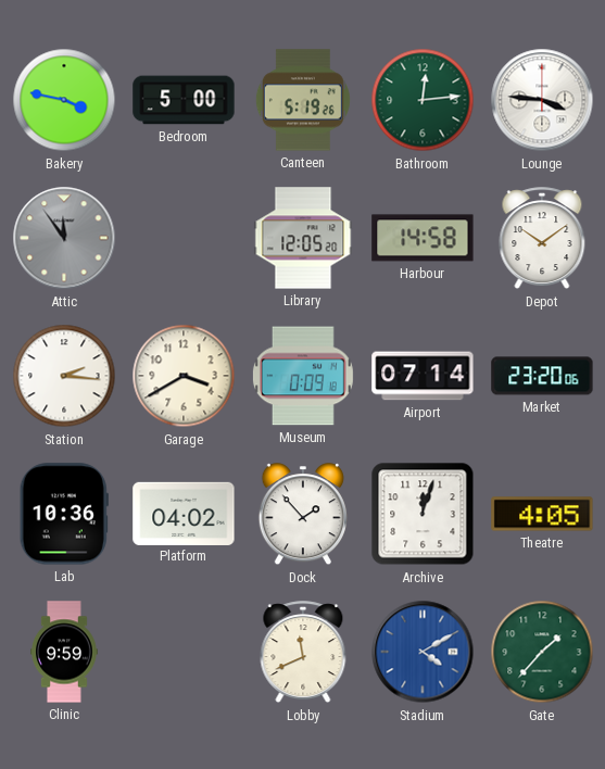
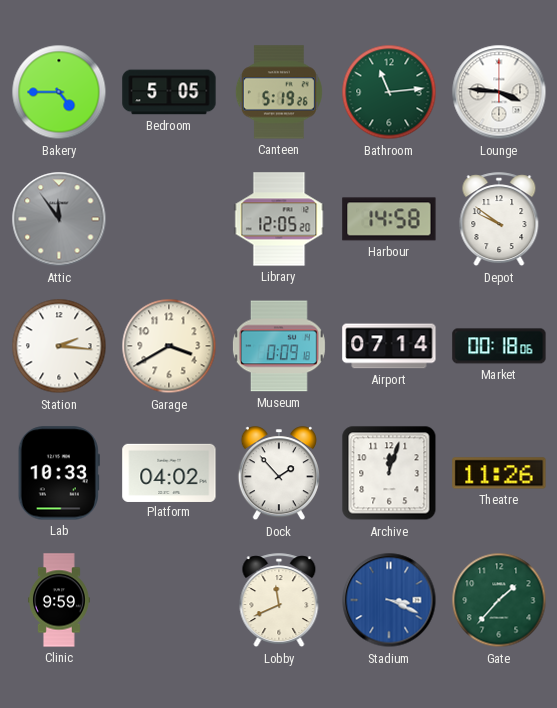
Bakery: 3:47 -> 4:45
Bedroom: 5:00 -> 5:05
Bathroom: 12:14 -> 11:14
Depot: 10:09 -> 9:51
Market: 23:20 -> 00:18
Lab: 10:36 -> 10:33
Theatre: 4:05 -> 11:26
Stadium: 4:10 -> 3:19
